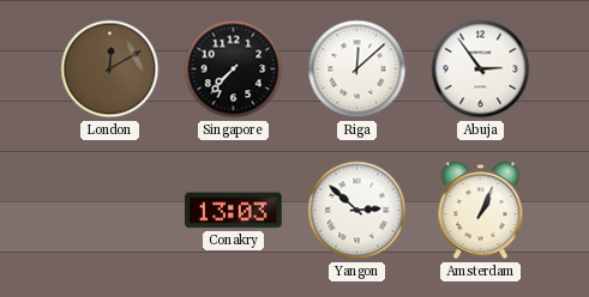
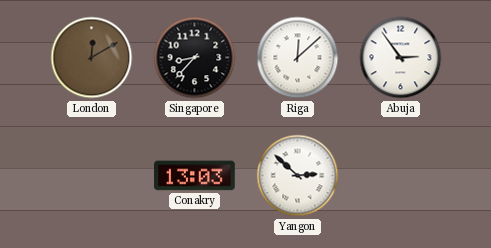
Singapore: 7:37 -> 8:37
Amsterdam: 1:04 -> none
